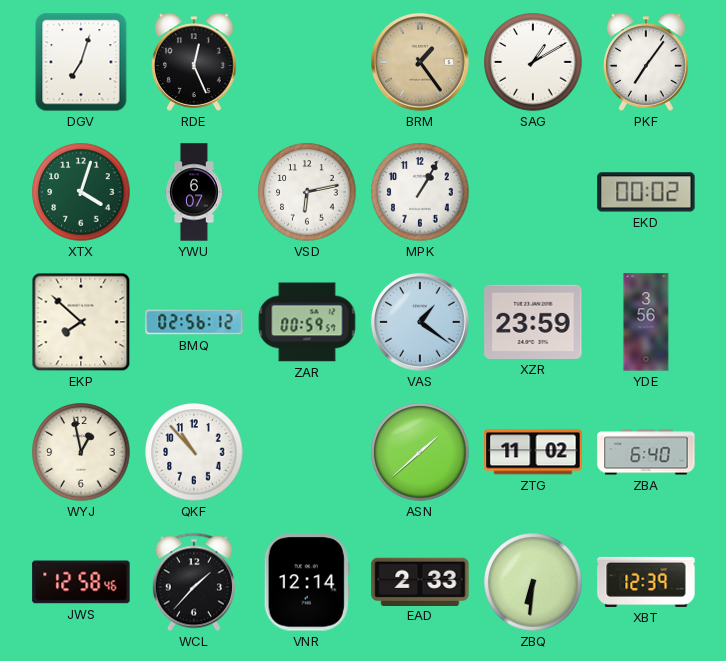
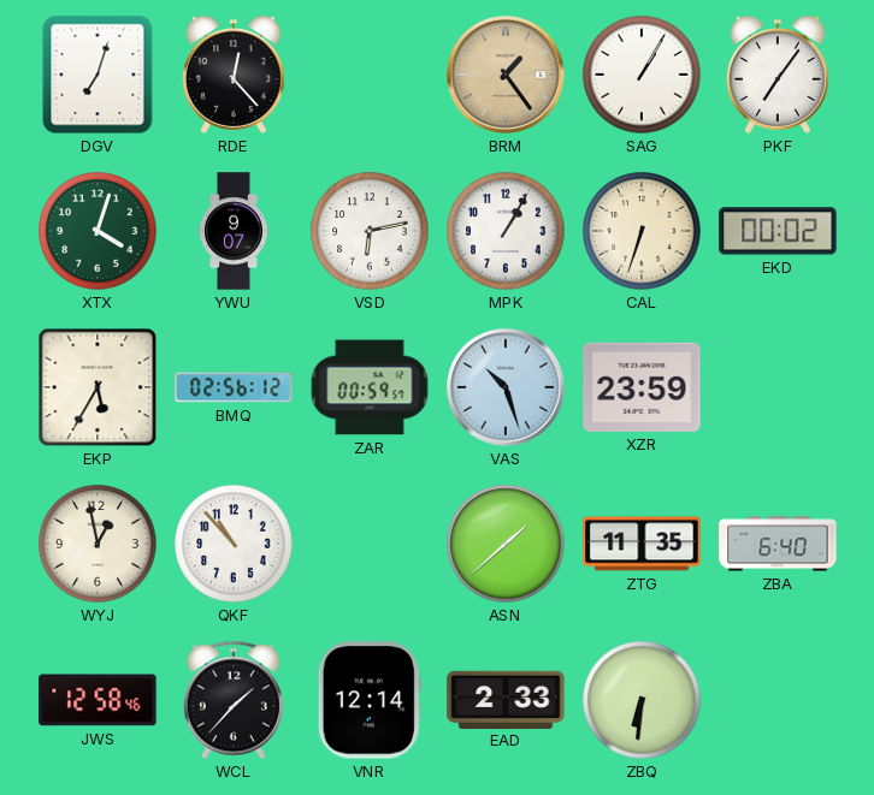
RDE: 12:26 -> 12:23
SAG: 1:10 -> 1:05
YWU: 6:07 -> 9:07
CAL: none -> 6:33
EKP: 7:52 -> 5:35
VAS: 1:21 -> 10:27
YDE: 3:56 -> none
ZTG: 11:02 -> 11:35
XBT: 12:39 -> none
